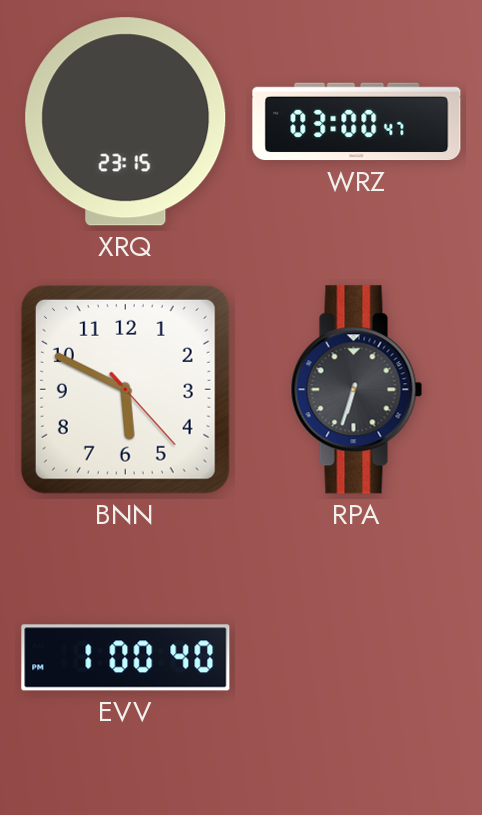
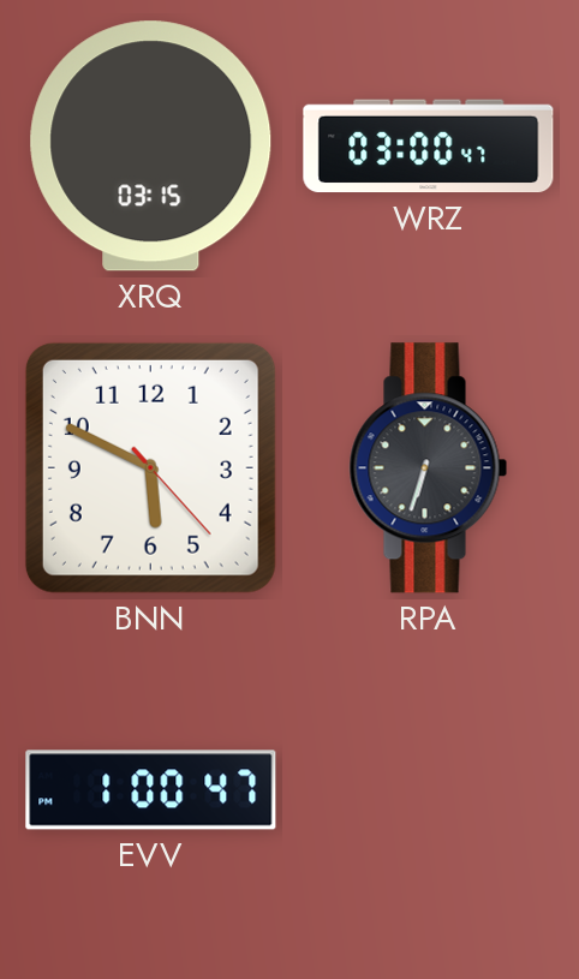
XRQ: 23:15 -> 03:15
EVV: 1:00:40 -> 1:00:47
